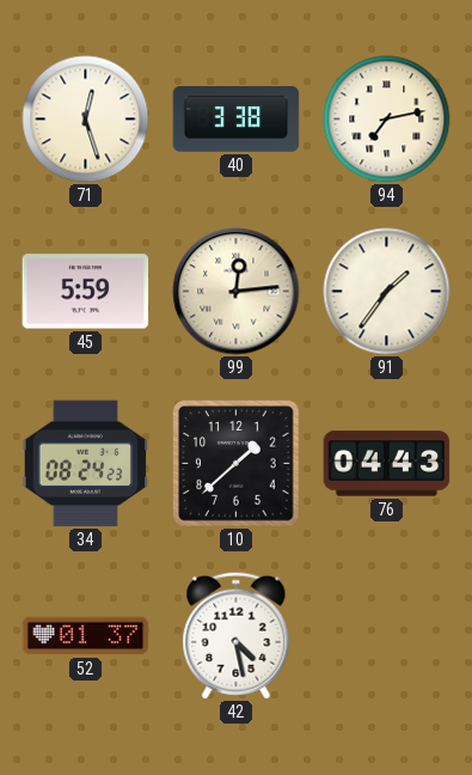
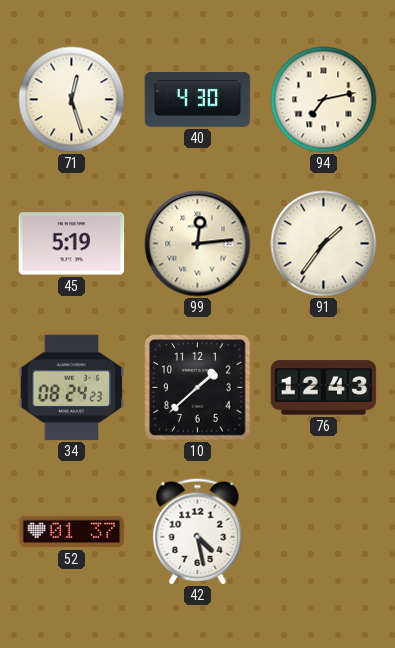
40: 3:38 -> 4:30
45: 5:59 -> 5:19
76: 04:43 -> 12:43
